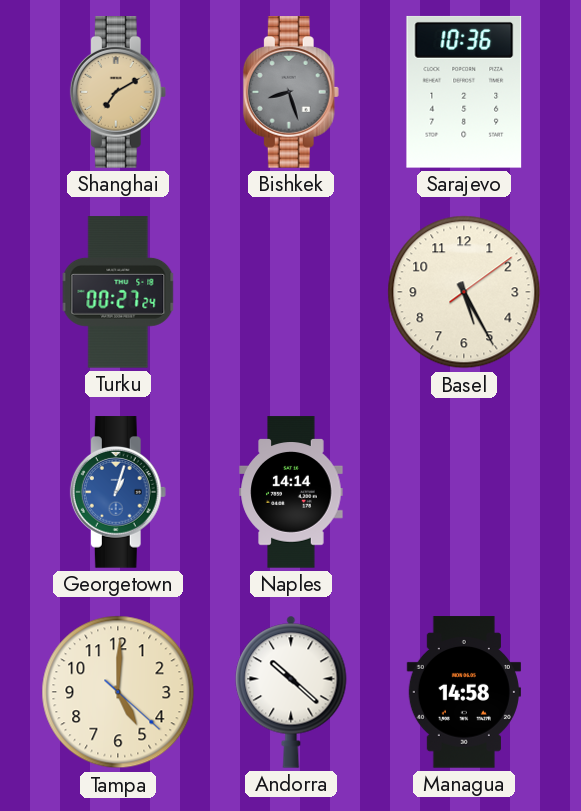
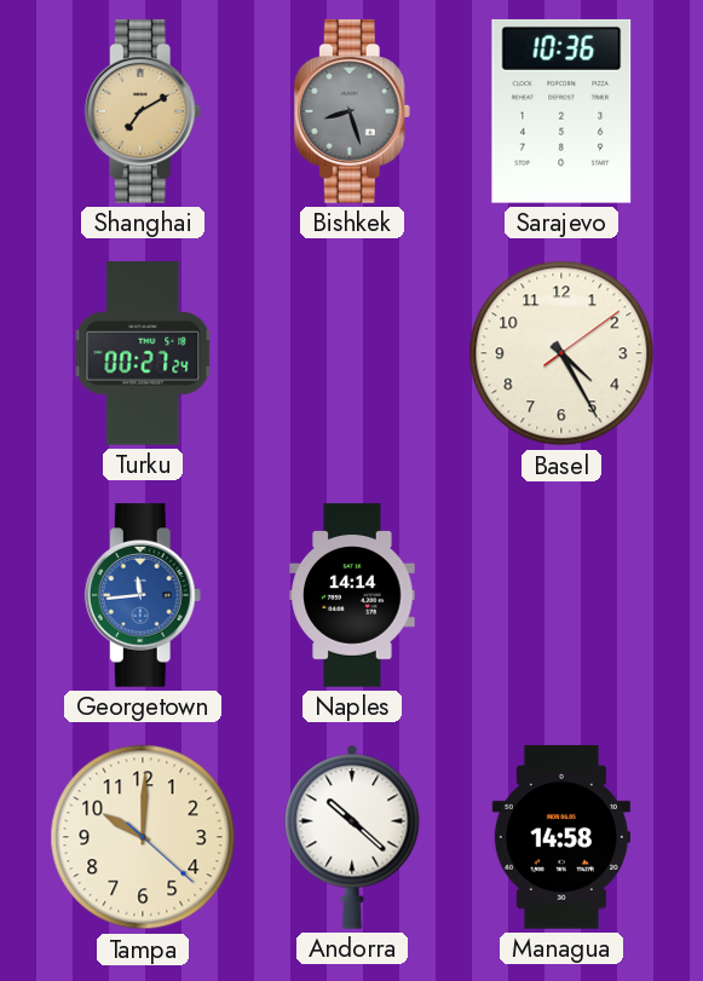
Basel: 5:25 -> 4:25
Georgetown: 1:03 -> 11:44
Tampa: 5:00 -> 10:00
